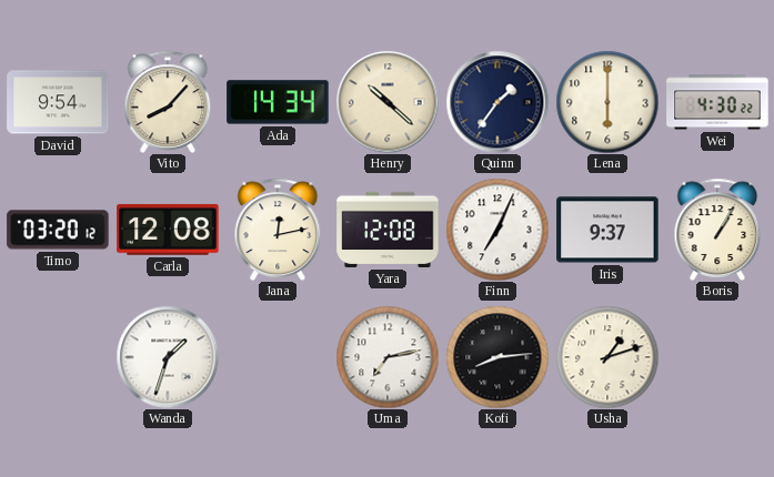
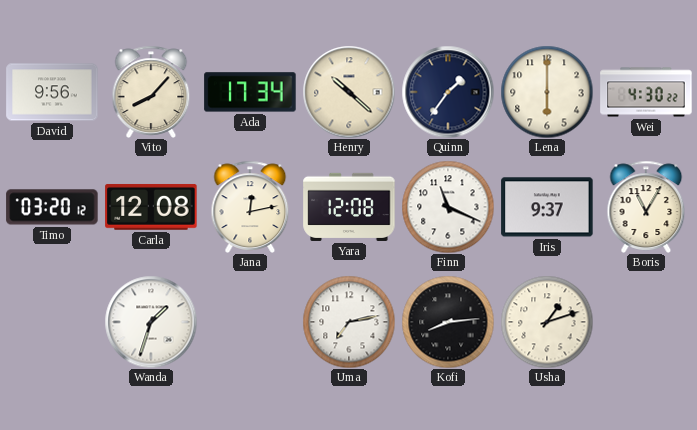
David: 9:54 -> 9:56
Ada: 14:34 -> 17:34
Finn: 7:04 -> 11:19
Boris: 1:05 -> 11:05
